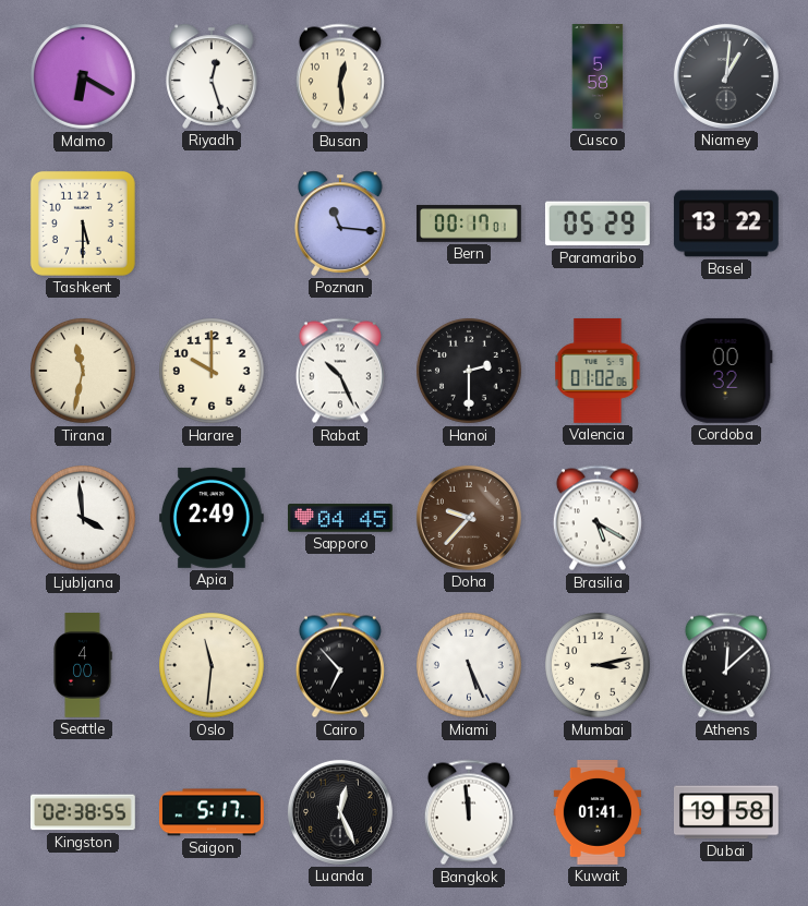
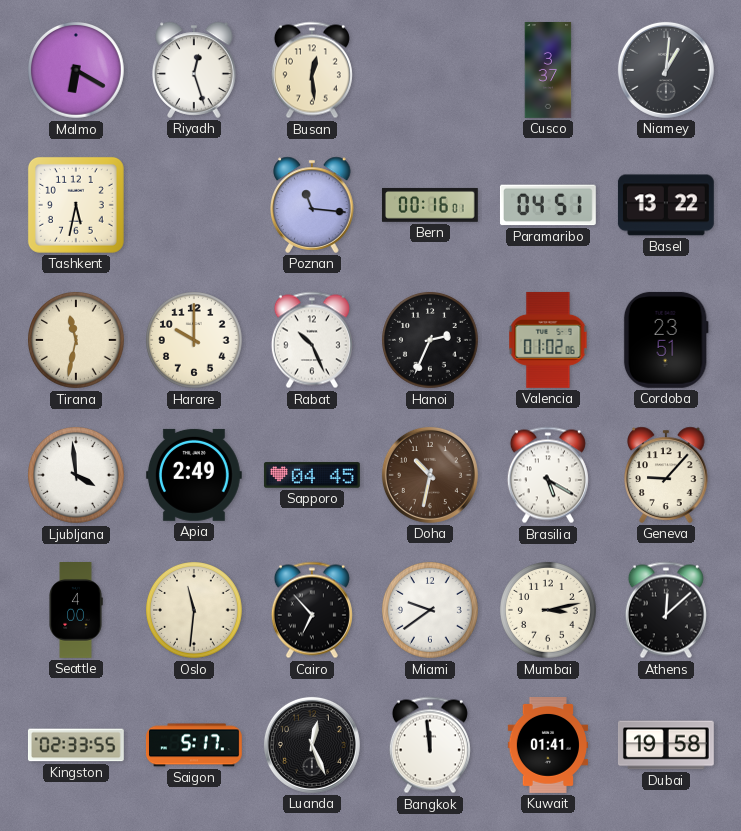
Cusco: 5:58 -> 3:37
Tashkent: 5:30 -> 5:32
Bern: 00:17 -> 00:16
Paramaribo: 05:29 -> 04:51
Hanoi: 2:30 -> 2:34
Cordoba: 00:32 -> 23:51
Doha: 9:37 -> 10:32
Geneva: none -> 9:07
Miami: 5:26 -> 9:39
Kingston: 02:38 -> 02:33
